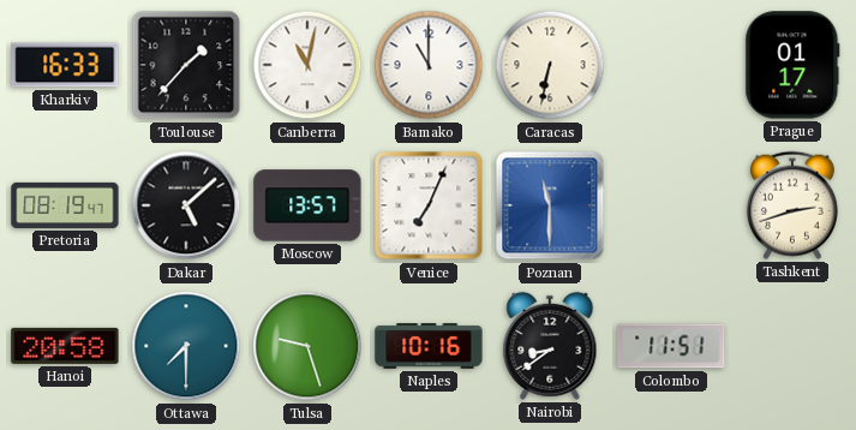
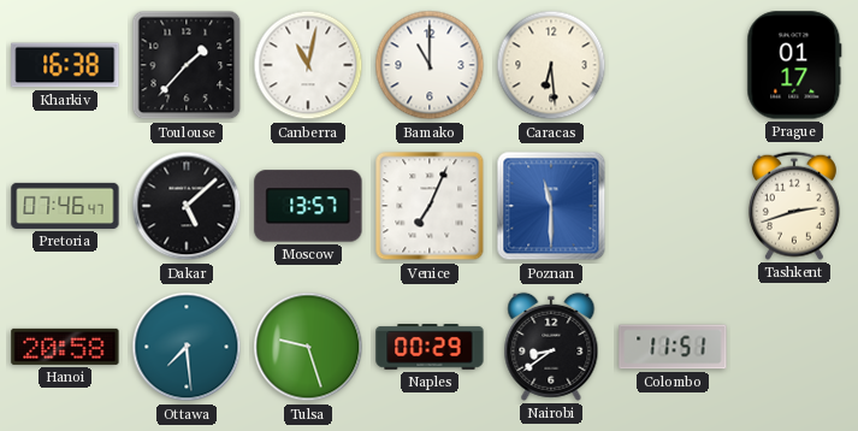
Kharkiv: 16:33 -> 16:38
Caracas: 6:32 -> 6:29
Pretoria: 08:19 -> 07:46
Ottawa: 7:30 -> 7:29
Naples: 10:16 -> 00:29
